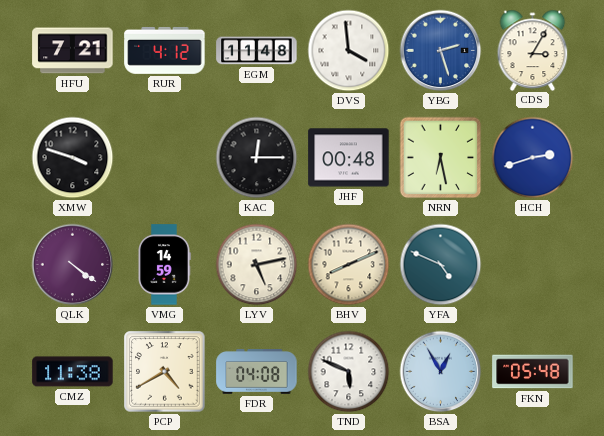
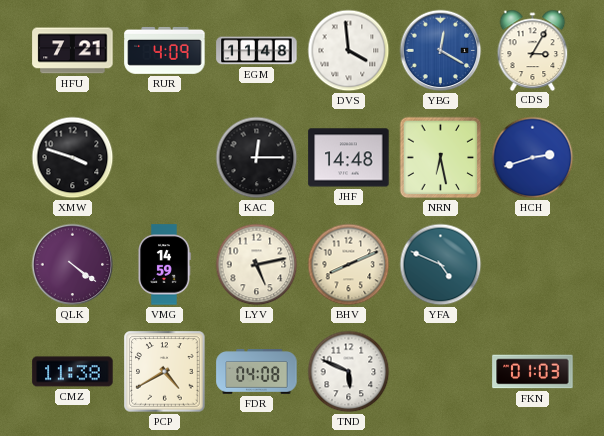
RUR: 4:12 -> 4:09
YBG: 2:27 -> 12:20
JHF: 00:48 -> 14:48
BSA: 12:55 -> none
FKN: 05:48 -> 01:03
